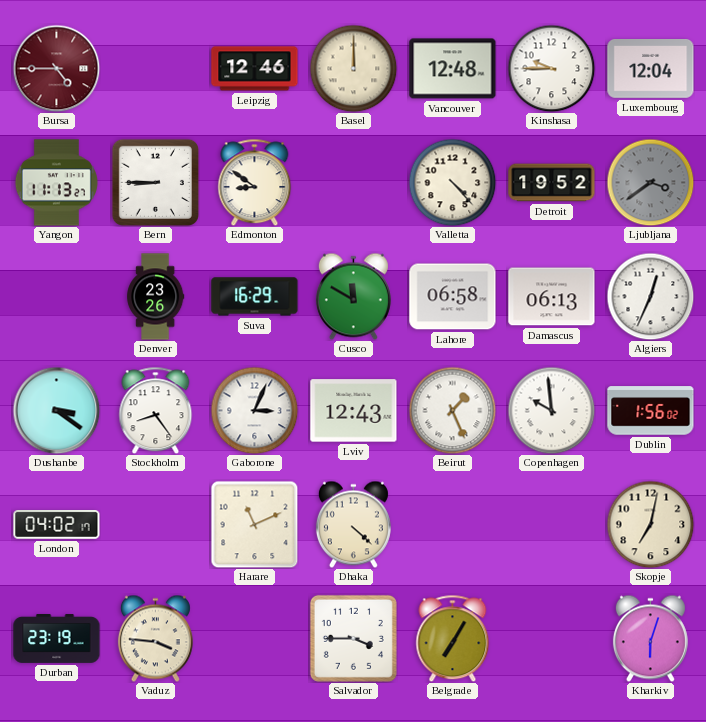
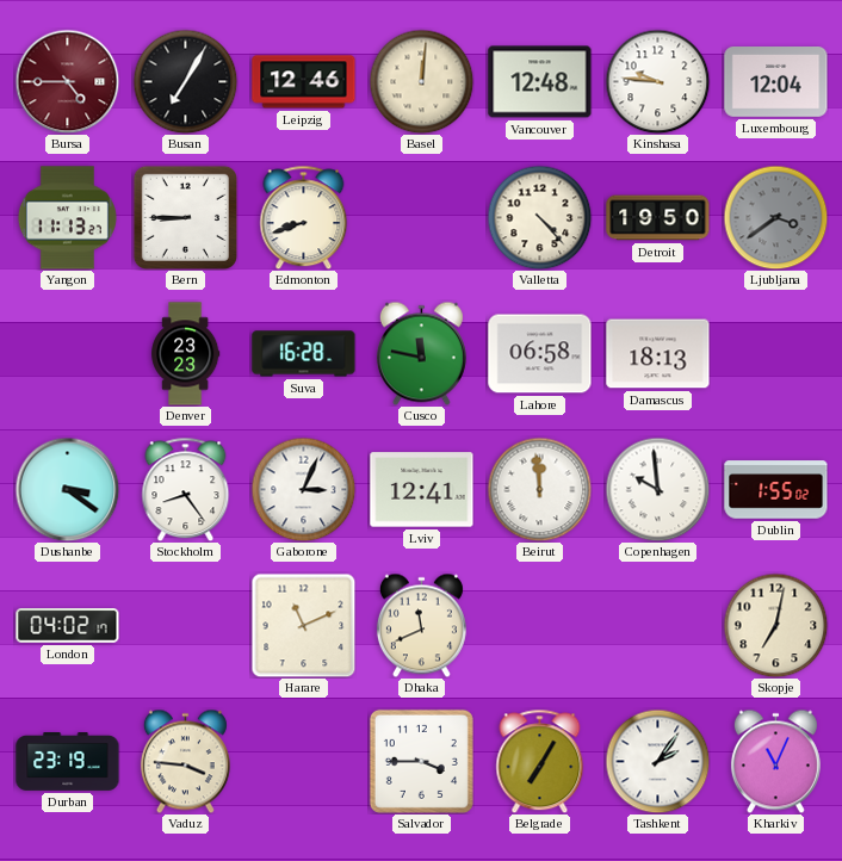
Busan: none -> 7:05
Basel: 12:00 -> 12:01
Kinshasa: 9:45 -> 9:46
Edmonton: 8:51 -> 8:42
Detroit: 19:52 -> 19:50
Denver: 23:26 -> 23:23
Suva: 16:29 -> 16:28
Cusco: 11:50 -> 11:47
Damascus: 06:13 -> 18:13
Algiers: 12:34 -> none
Lviv: 12:43 -> 12:41
Beirut: 1:26 -> 11:59
Dublin: 1:56 -> 1:55
Dhaka: 4:22 -> 11:41
Tashkent: none -> 2:06
Kharkiv: 6:03 -> 11:04
